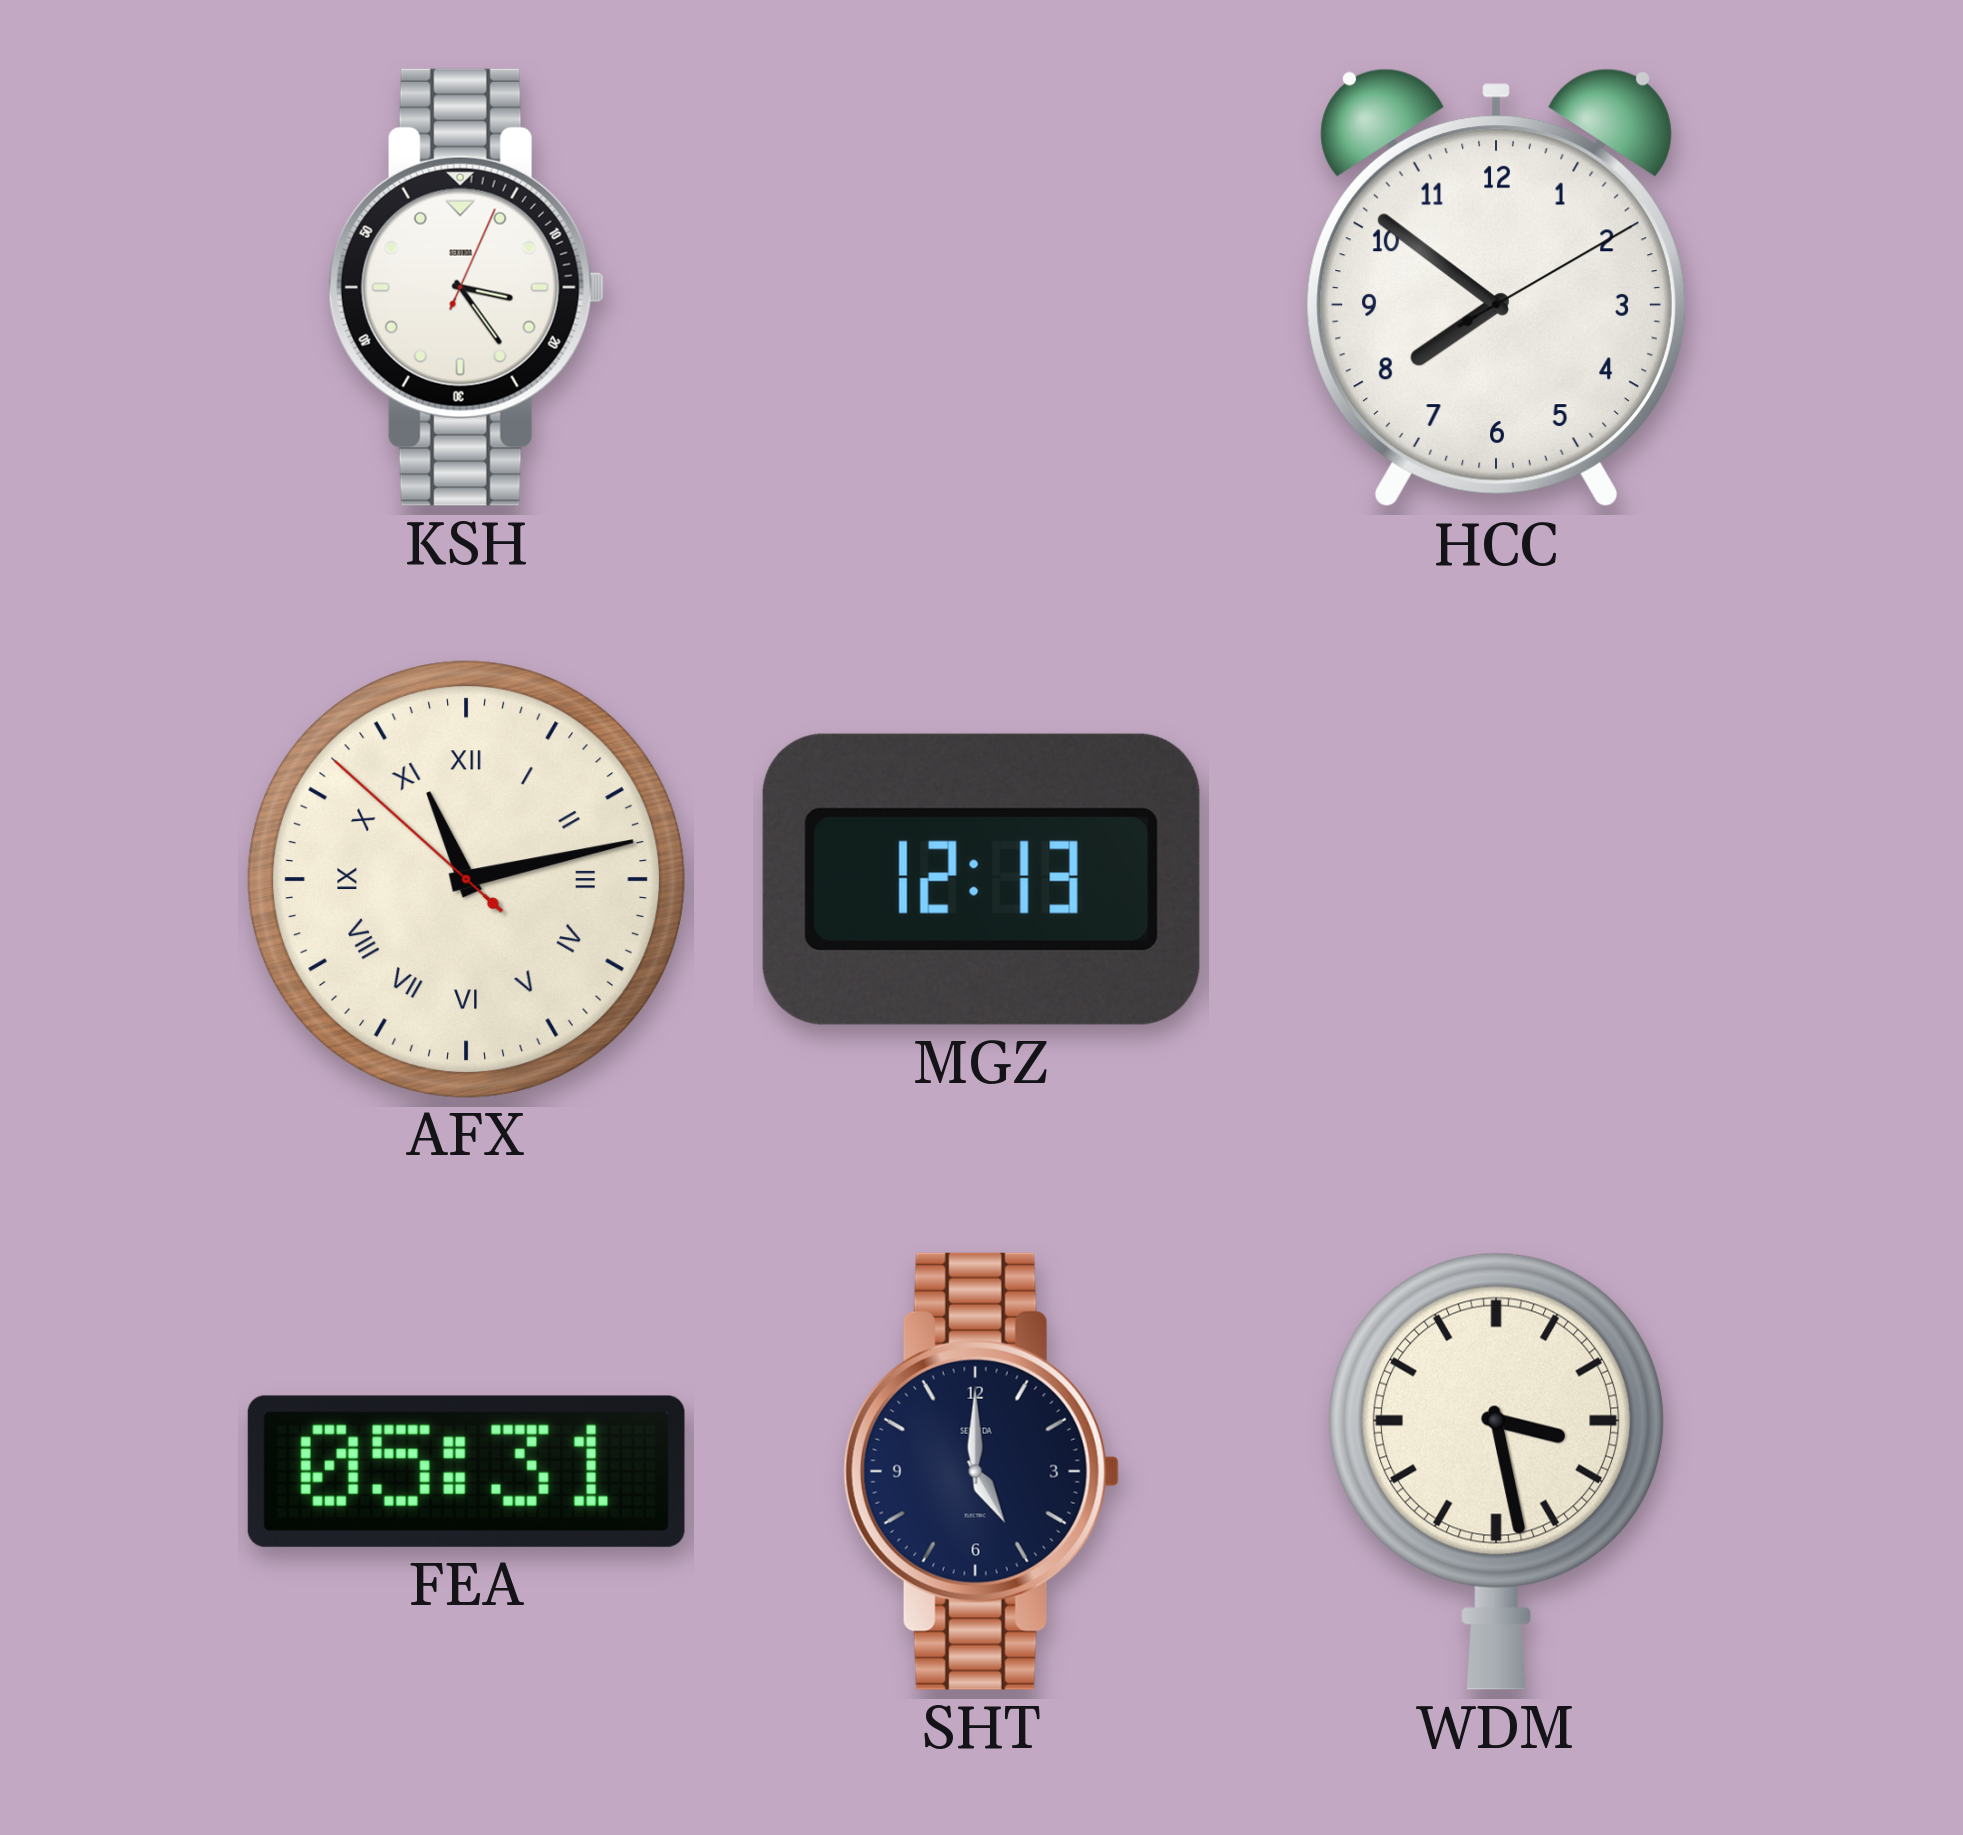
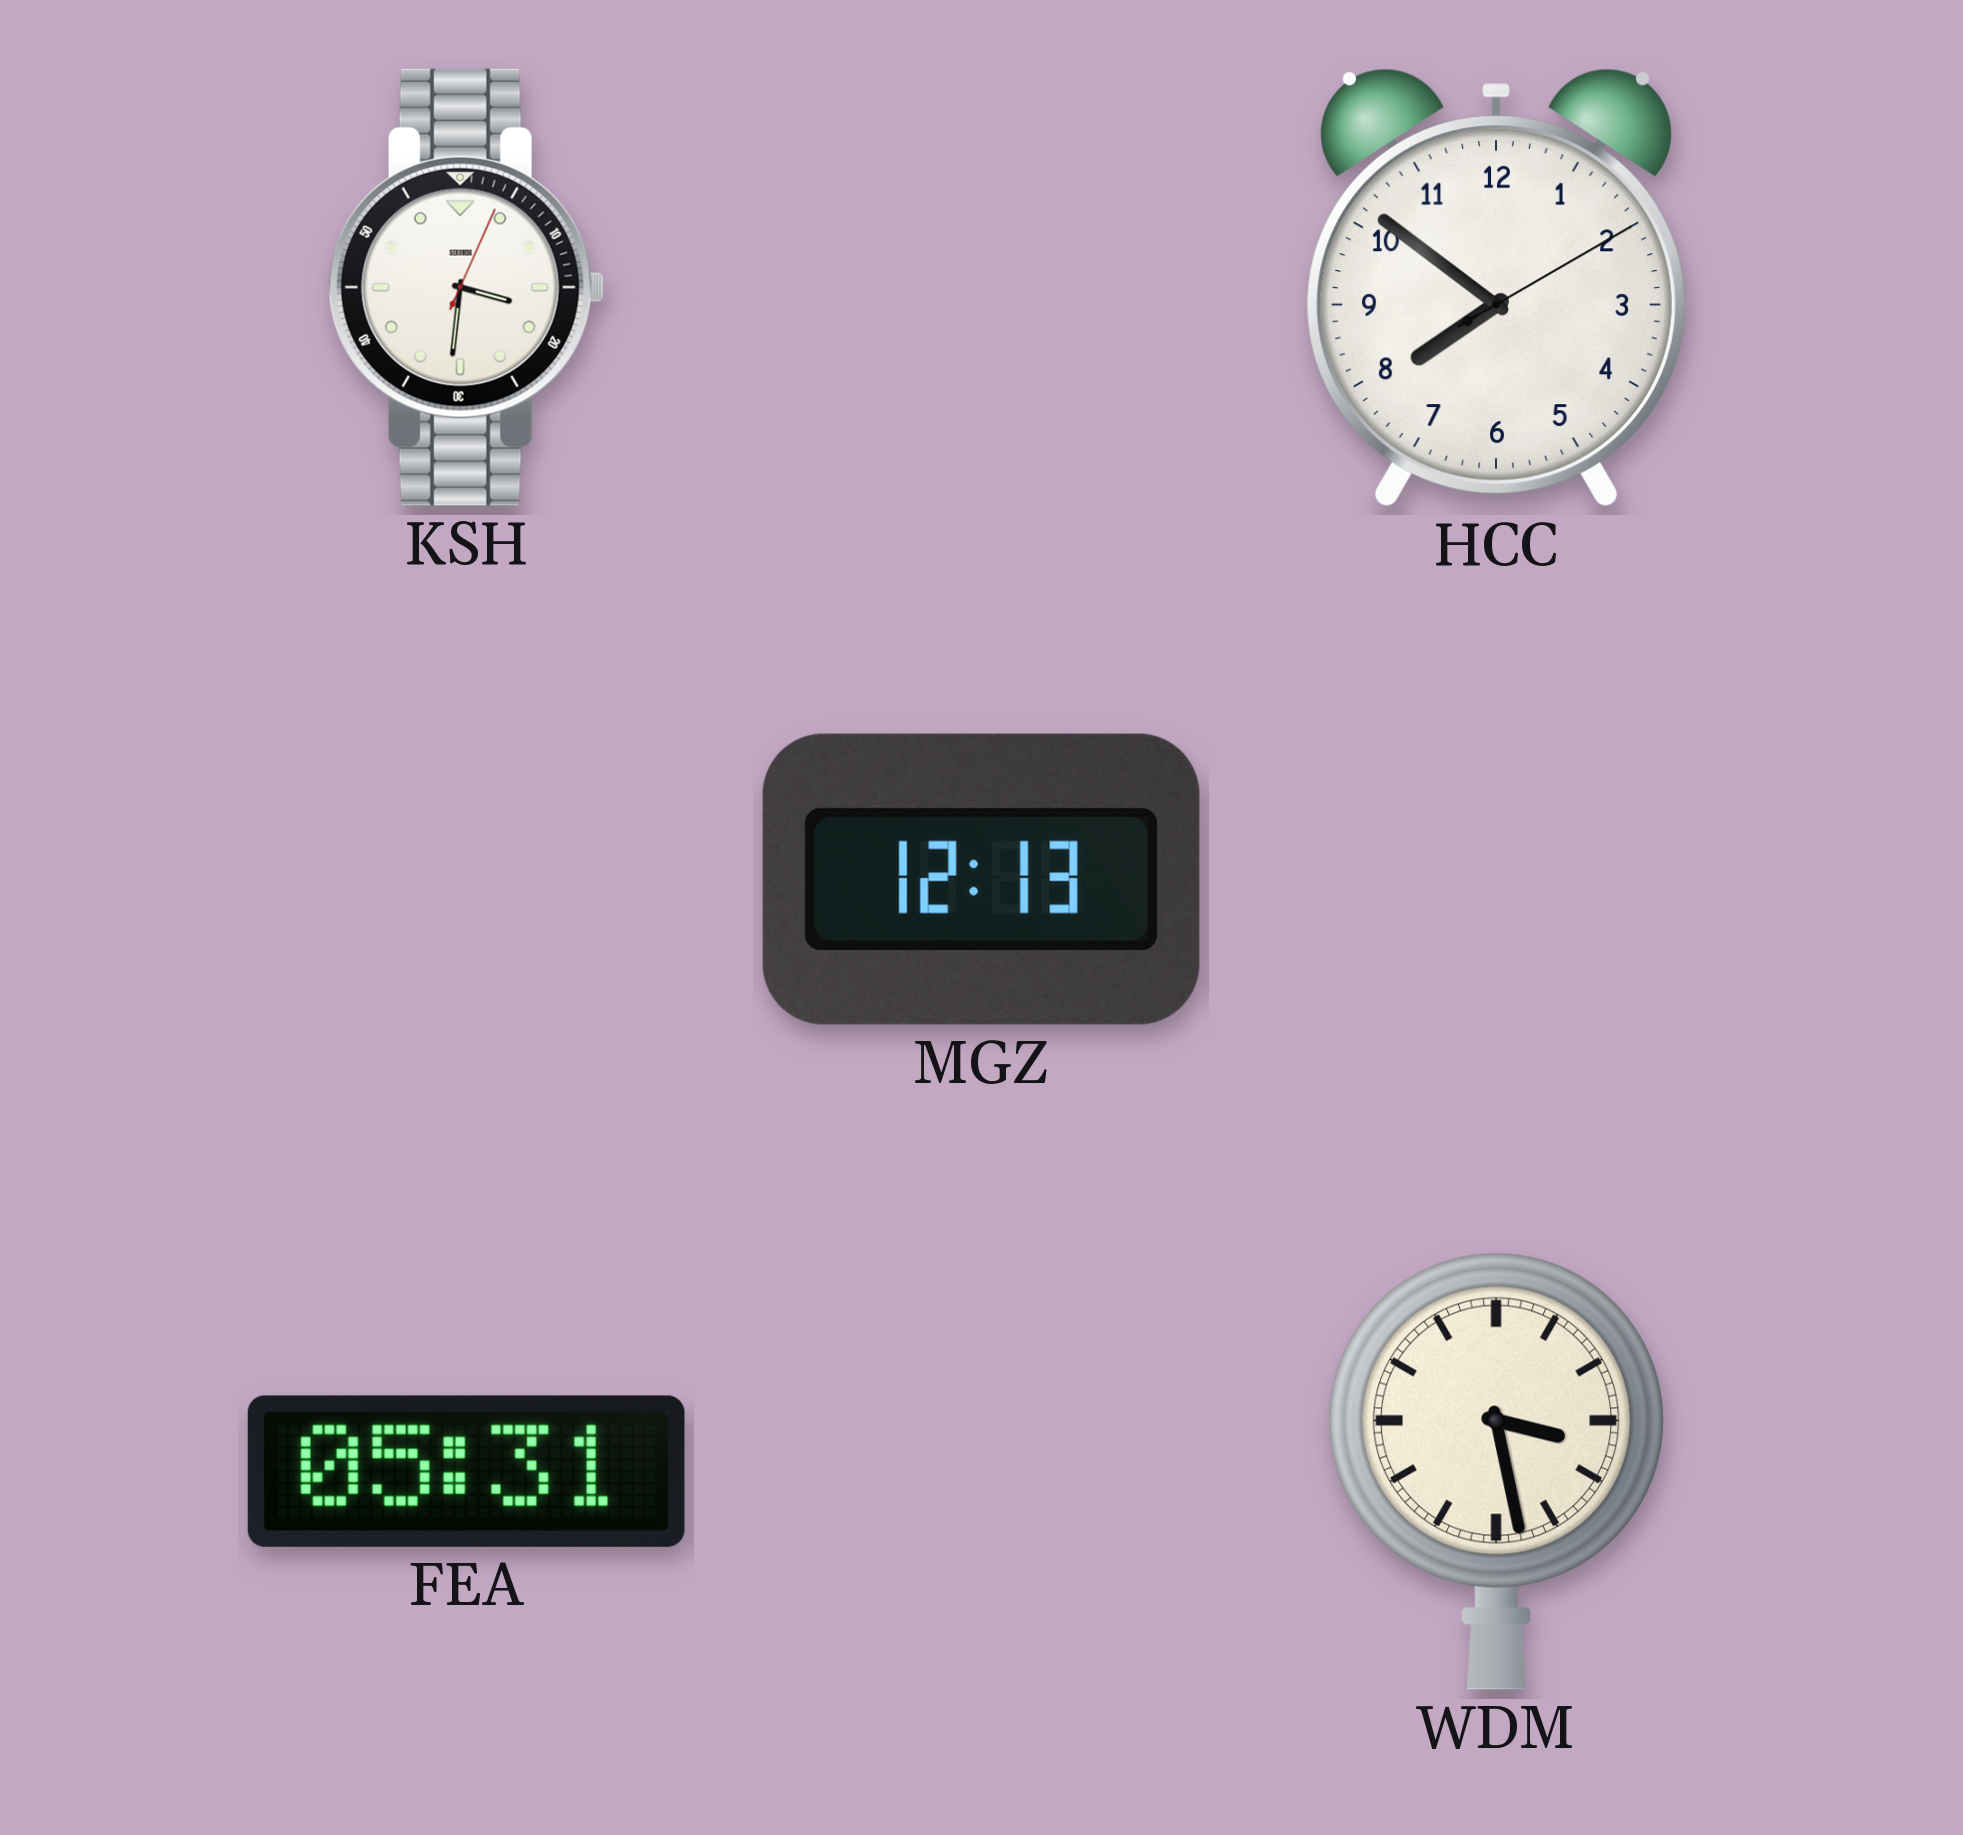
KSH: 3:24 -> 3:31
AFX: 11:12 -> none
SHT: 5:00 -> none
